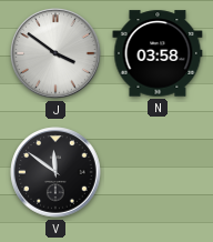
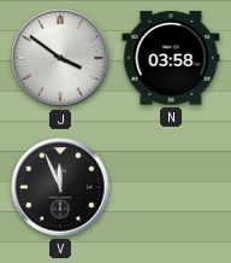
V: 11:51 -> 11:56
